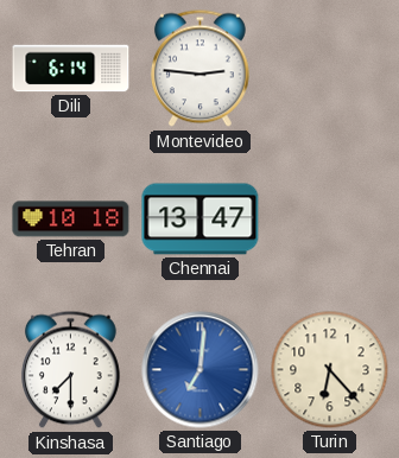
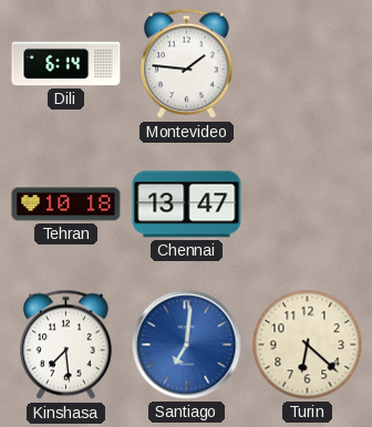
Montevideo: 2:46 -> 1:46
Kinshasa: 7:30 -> 7:29
Turin: 6:23 -> 6:22
